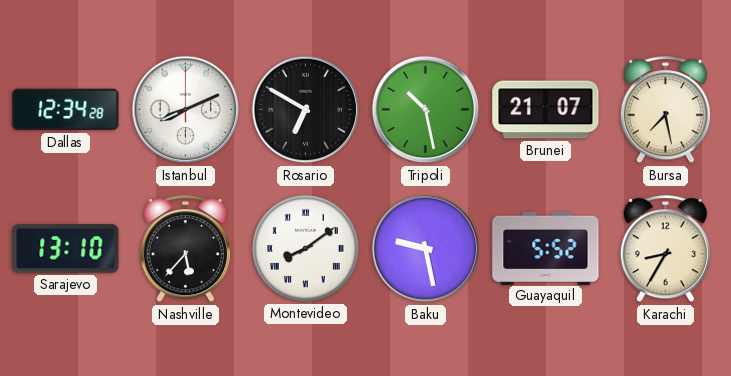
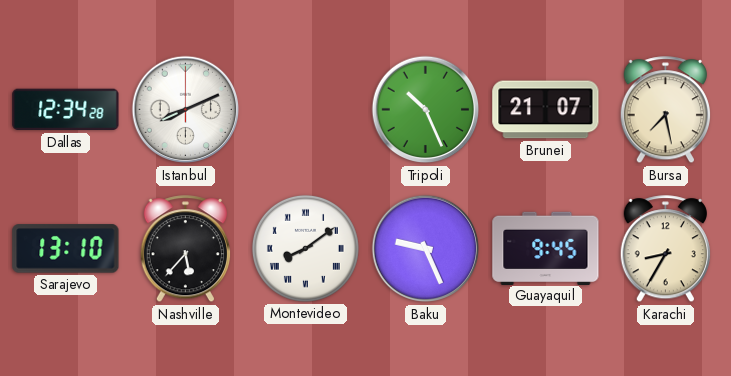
Rosario: 6:50 -> none
Tripoli: 10:28 -> 10:26
Baku: 9:28 -> 9:26
Guayaquil: 5:52 -> 9:45
